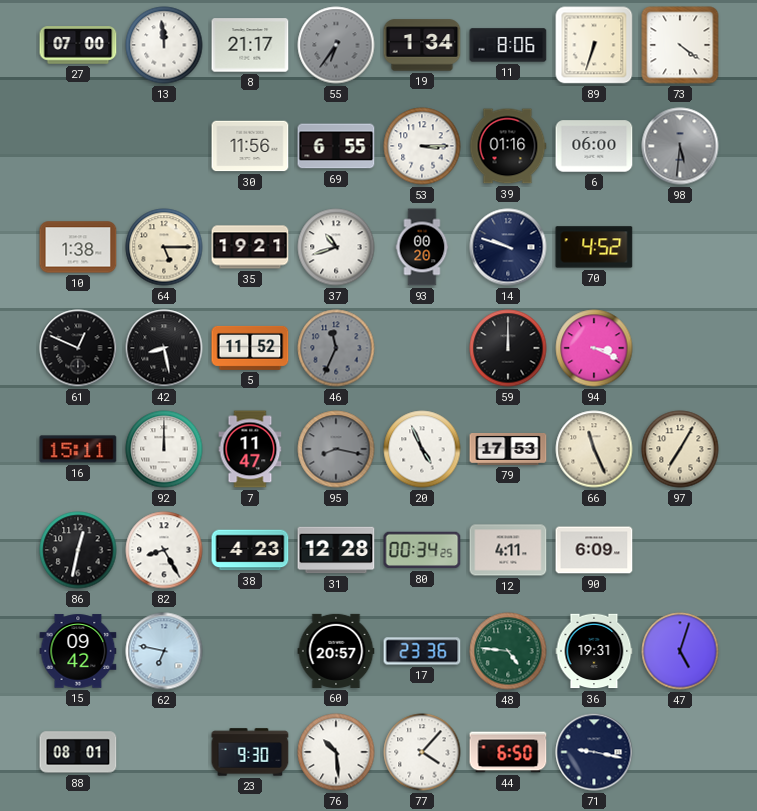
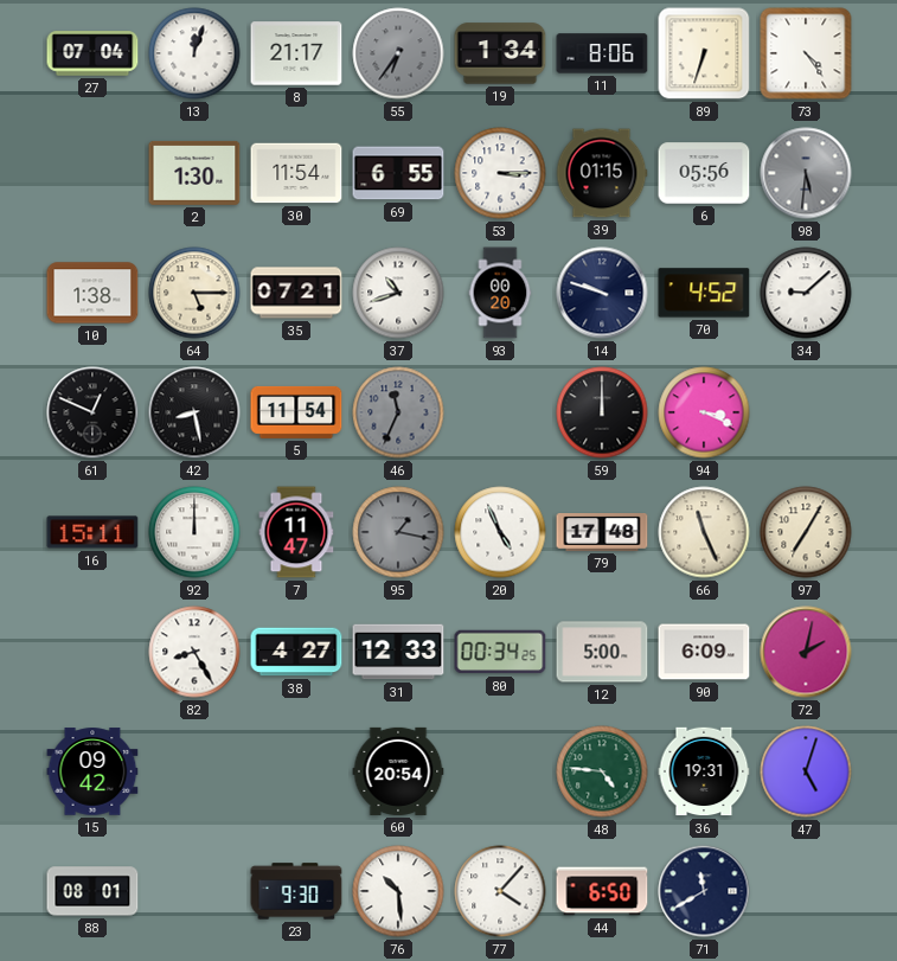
27: 07:00 -> 07:04
13: 11:59 -> 12:03
73: 4:21 -> 4:24
2: none -> 1:30
30: 11:56 -> 11:54
39: 01:16 -> 01:15
6: 06:00 -> 05:56
35: 19:21 -> 07:21
34: none -> 9:08
5: 11:52 -> 11:54
95: 8:17 -> 1:17
79: 17:53 -> 17:48
86: 12:32 -> none
38: 4:23 -> 4:27
31: 12:28 -> 12:33
12: 4:11 -> 5:00
72: none -> 2:02
62: 6:47 -> none
60: 20:57 -> 20:54
17: 23:36 -> none
71: 9:17 -> 11:40
